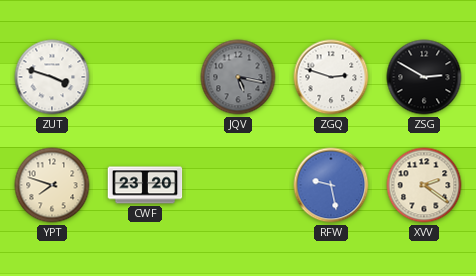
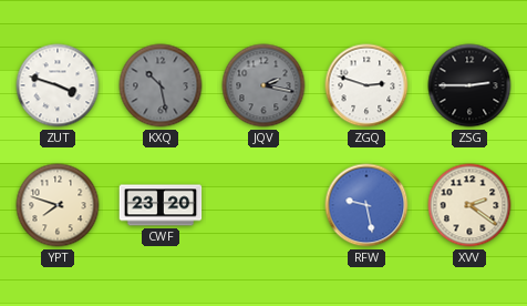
KXQ: none -> 10:28
JQV: 5:17 -> 2:17
ZSG: 2:50 -> 2:45
